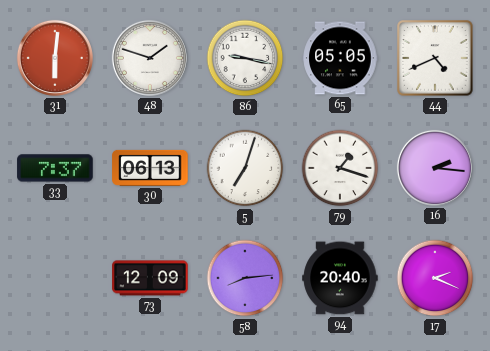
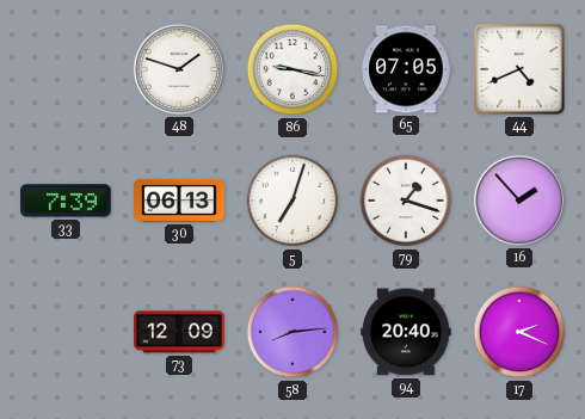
31: 6:01 -> none
65: 05:05 -> 07:05
33: 7:37 -> 7:39
16: 2:16 -> 1:53
